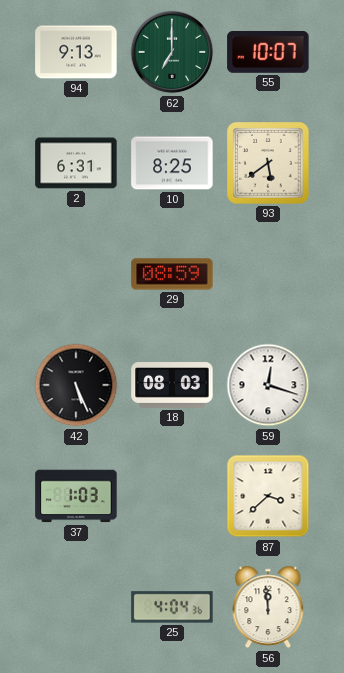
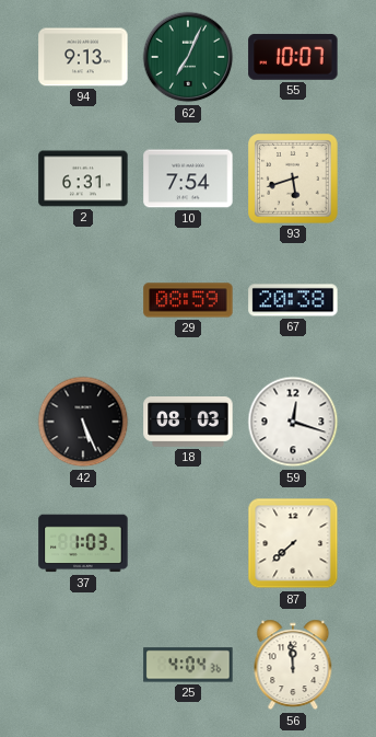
62: 7:00 -> 7:04
10: 8:25 -> 7:54
93: 5:39 -> 5:42
67: none -> 20:38
87: 3:38 -> 7:38
